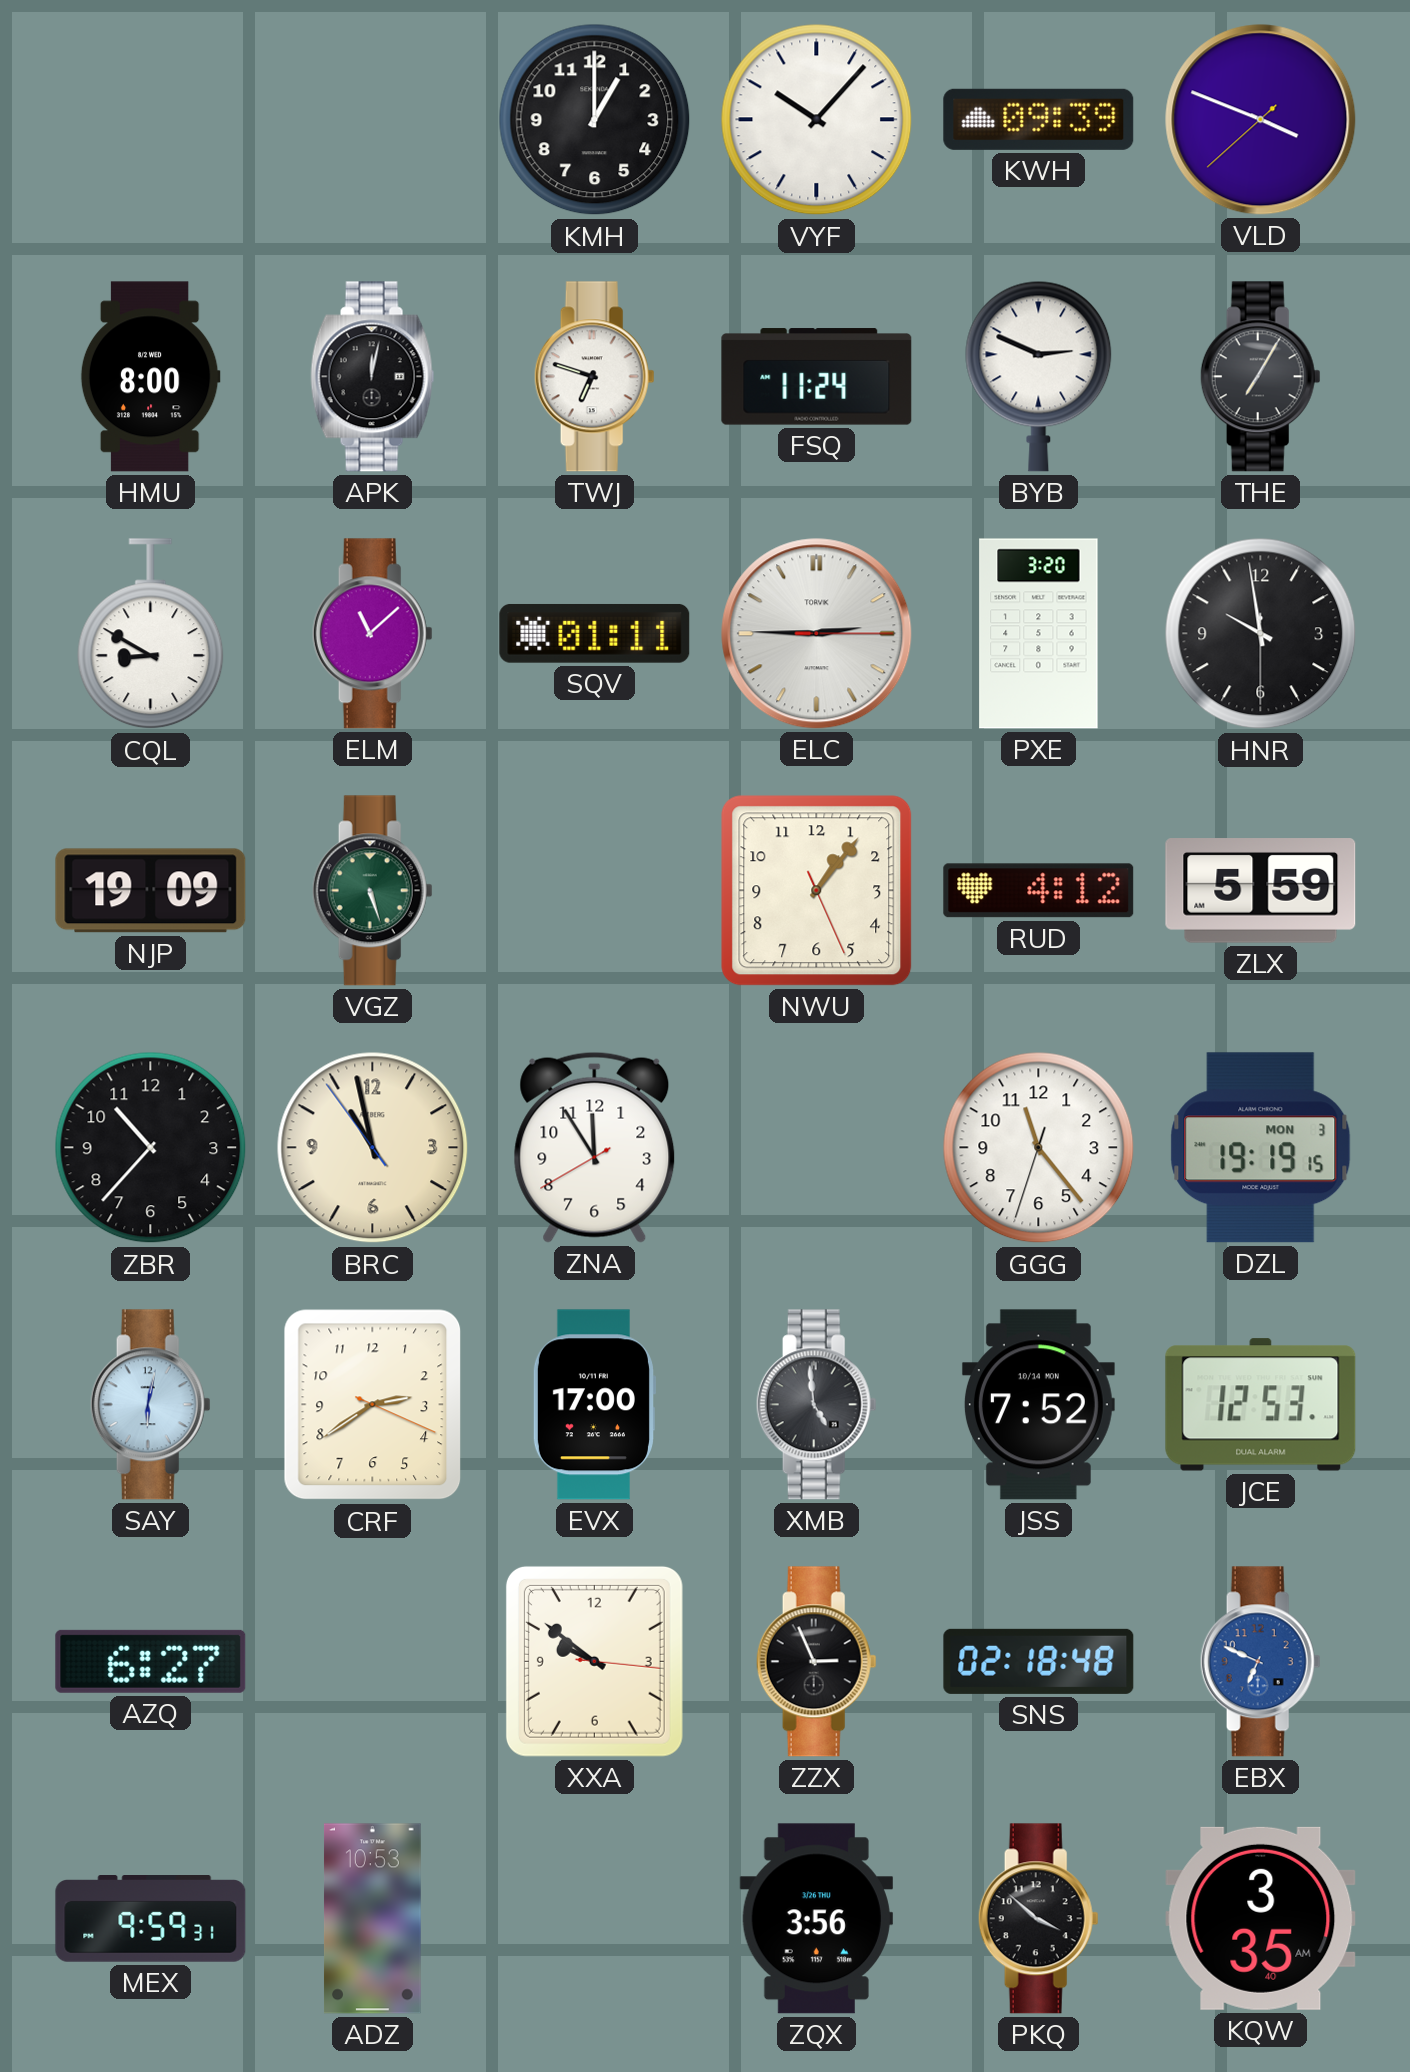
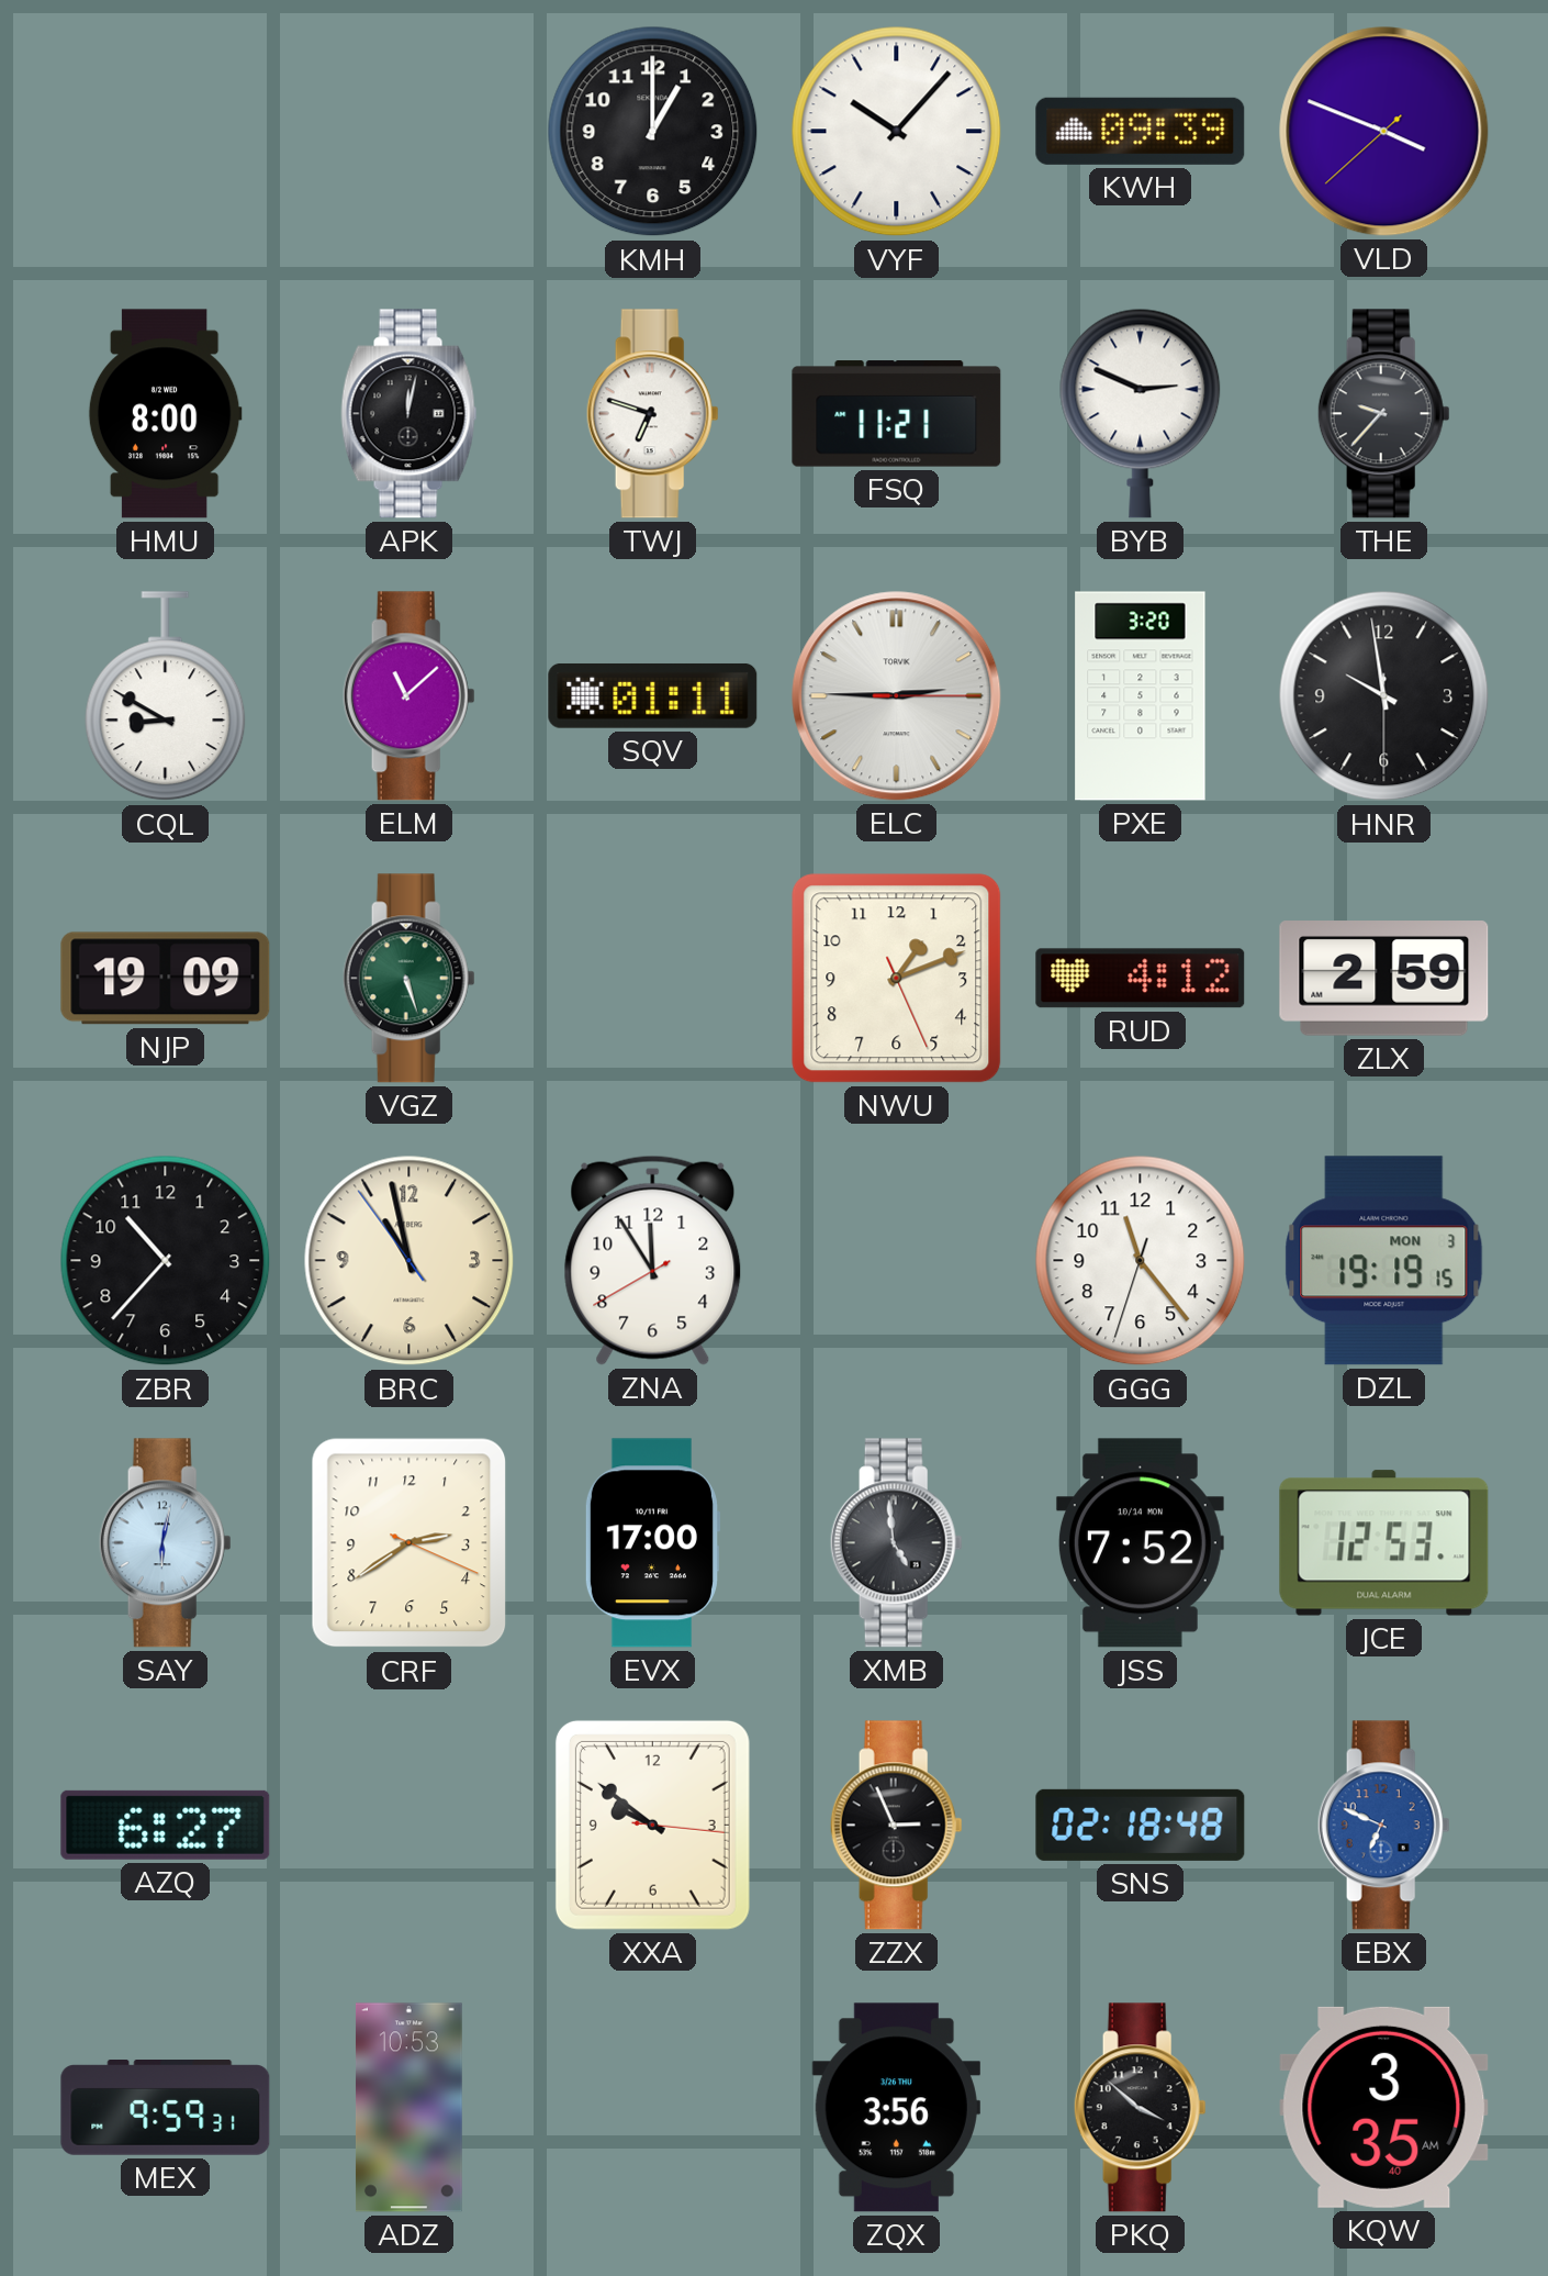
FSQ: 11:24 -> 11:21
THE: 7:05 -> 9:37
NWU: 1:06 -> 1:11
ZLX: 5:59 -> 2:59
